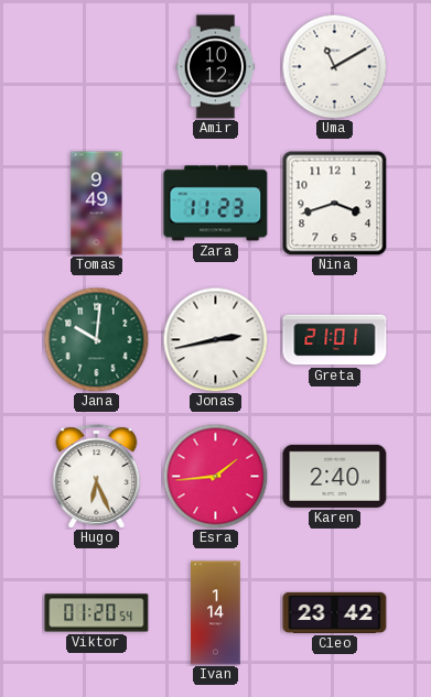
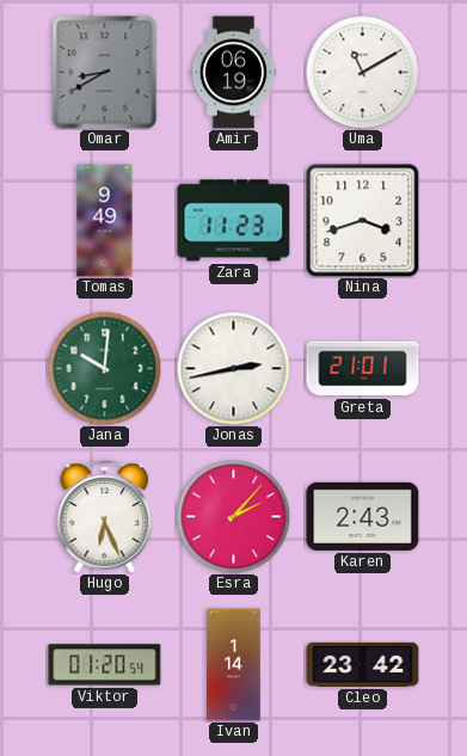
Omar: none -> 8:40
Amir: 10:12 -> 06:19
Esra: 1:44 -> 2:07
Karen: 2:40 -> 2:43
